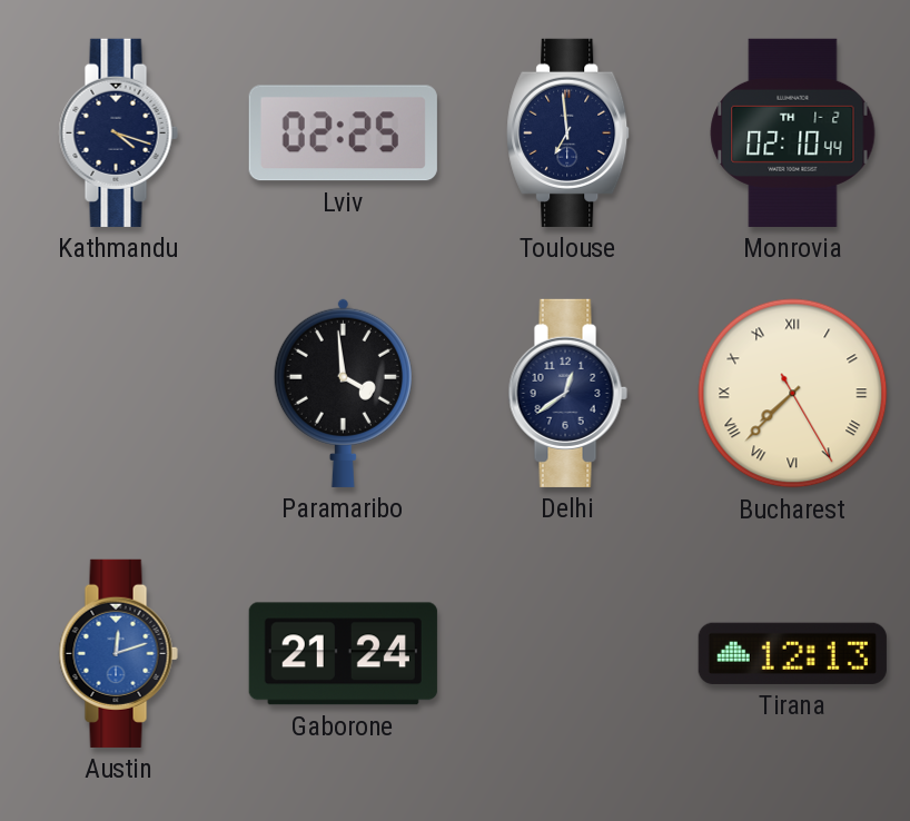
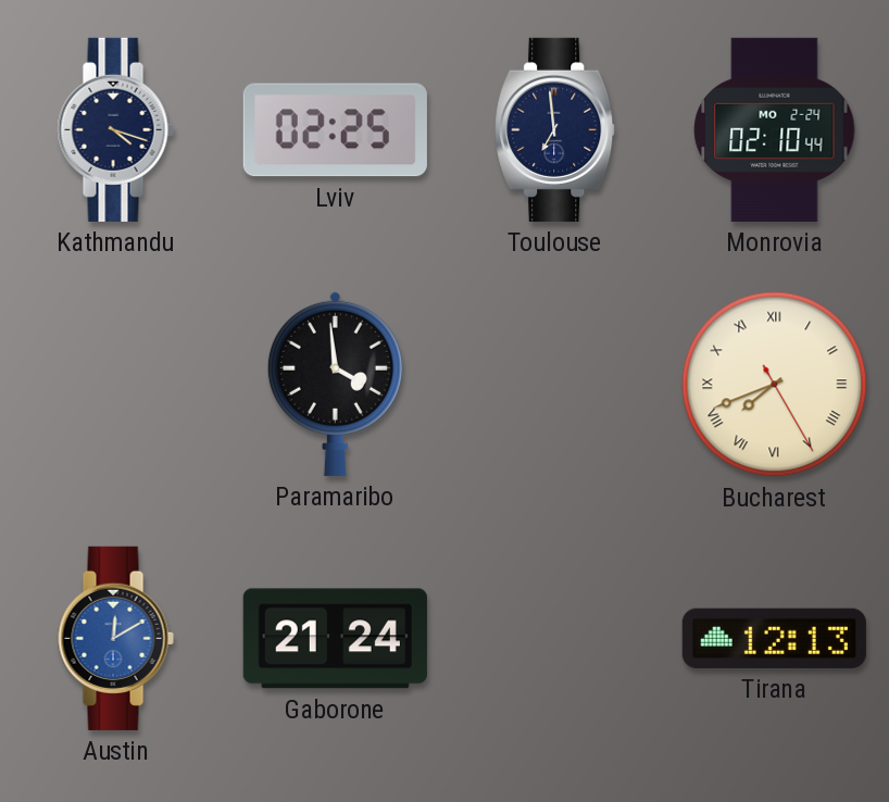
Monrovia date: TH 1-2 -> MO 2-24
Delhi: 12:39 -> none
Bucharest: 7:37 -> 7:41
Austin: 12:12 -> 12:10
